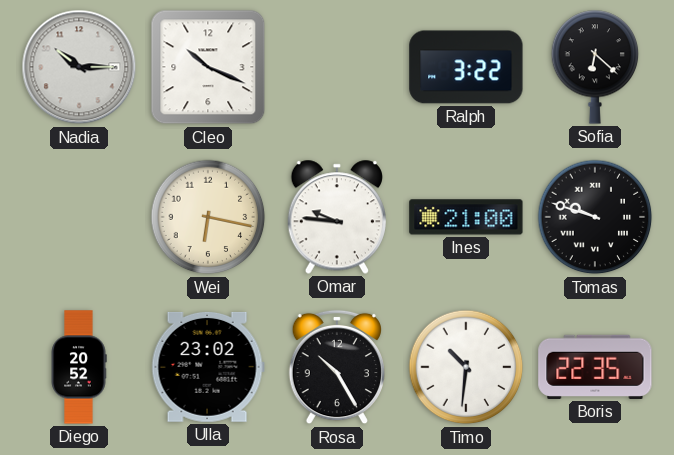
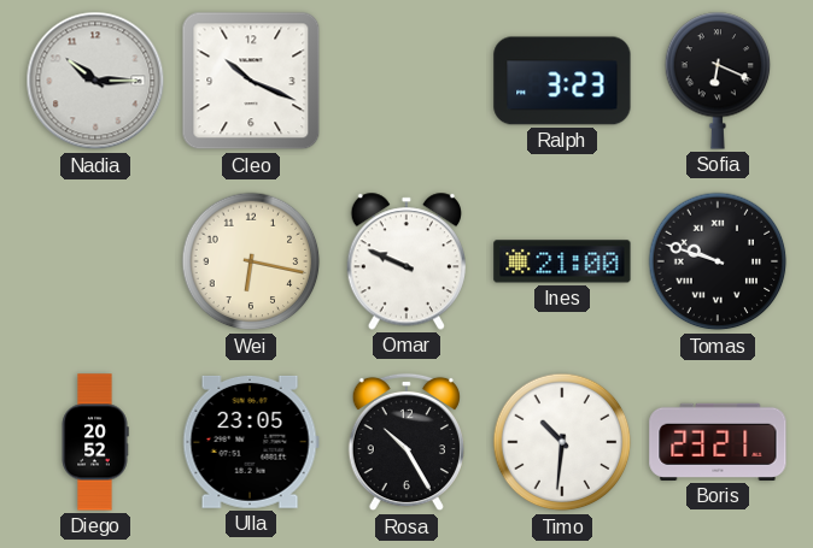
Ralph: 3:22 -> 3:23
Sofia: 6:22 -> 6:19
Omar: 9:46 -> 9:49
Ulla: 23:02 -> 23:05
Boris: 22:35 -> 23:21
